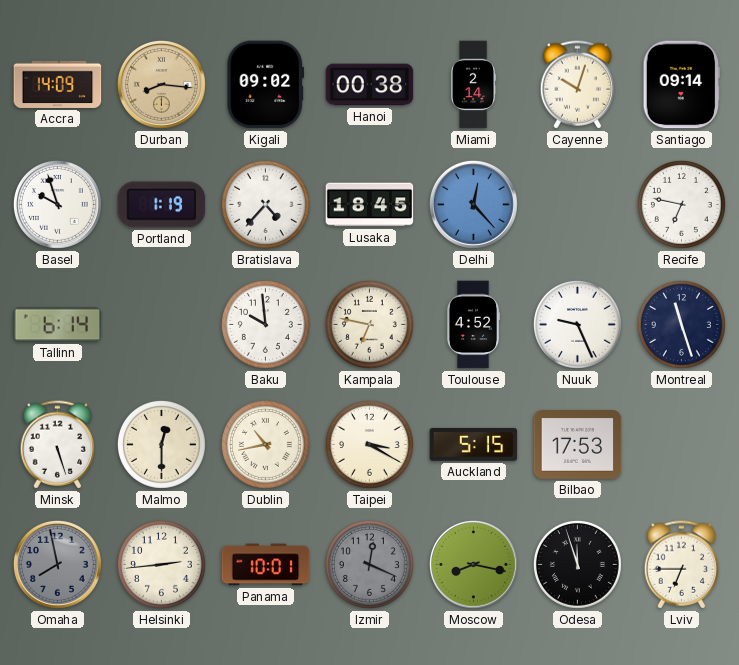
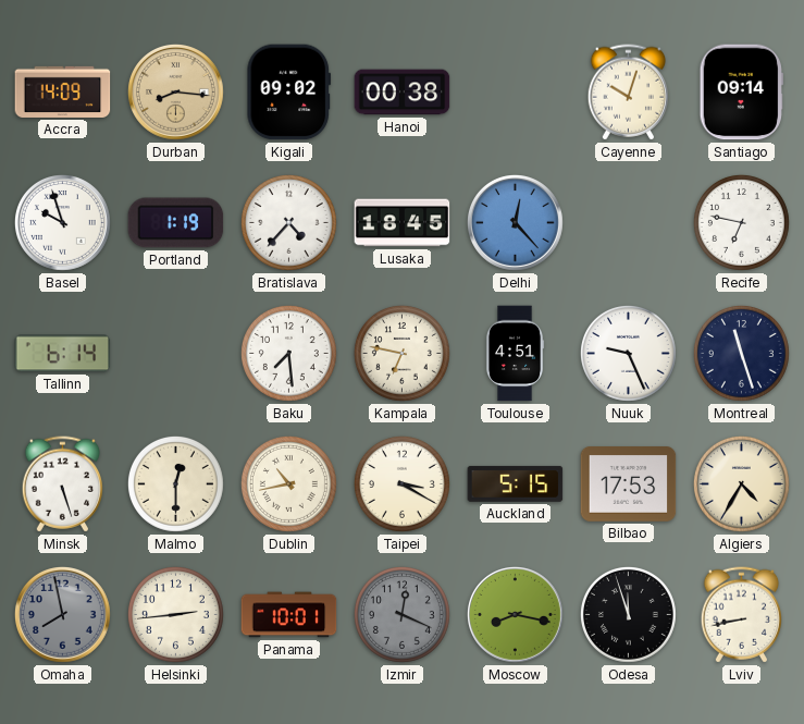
Miami: 2:14 -> none
Baku: 9:59 -> 7:29
Toulouse: 4:52 -> 4:51
Algiers: none -> 4:35
Lviv: 6:45 -> 8:43
